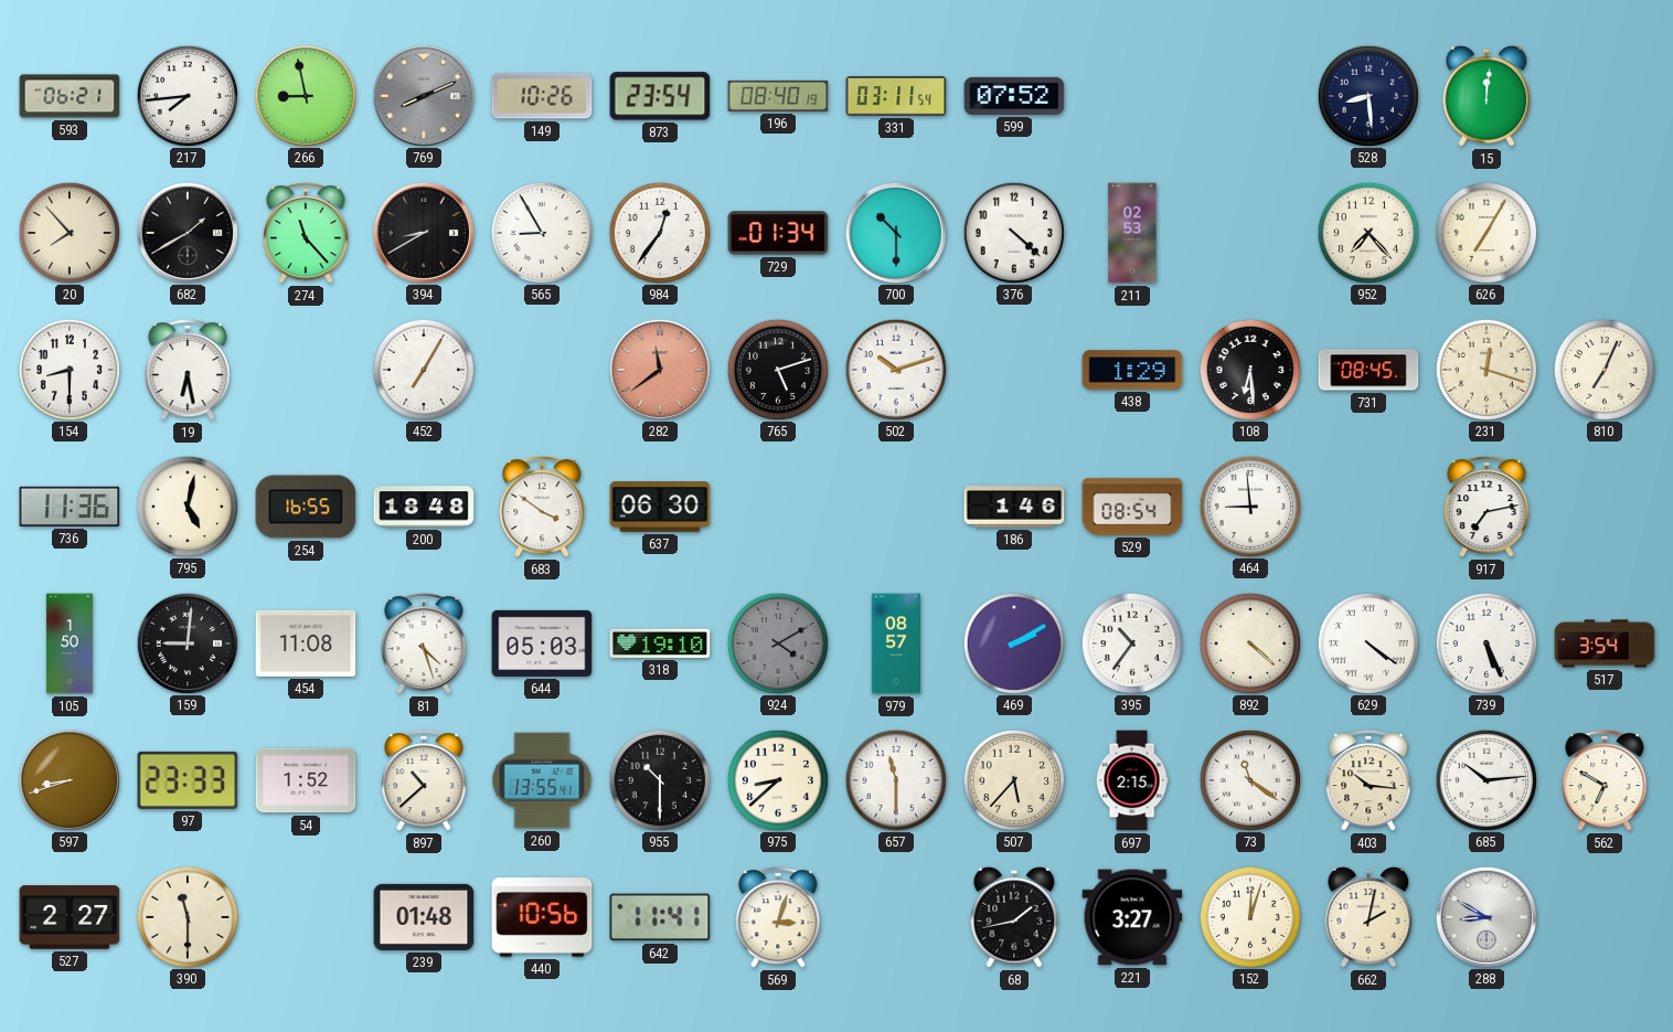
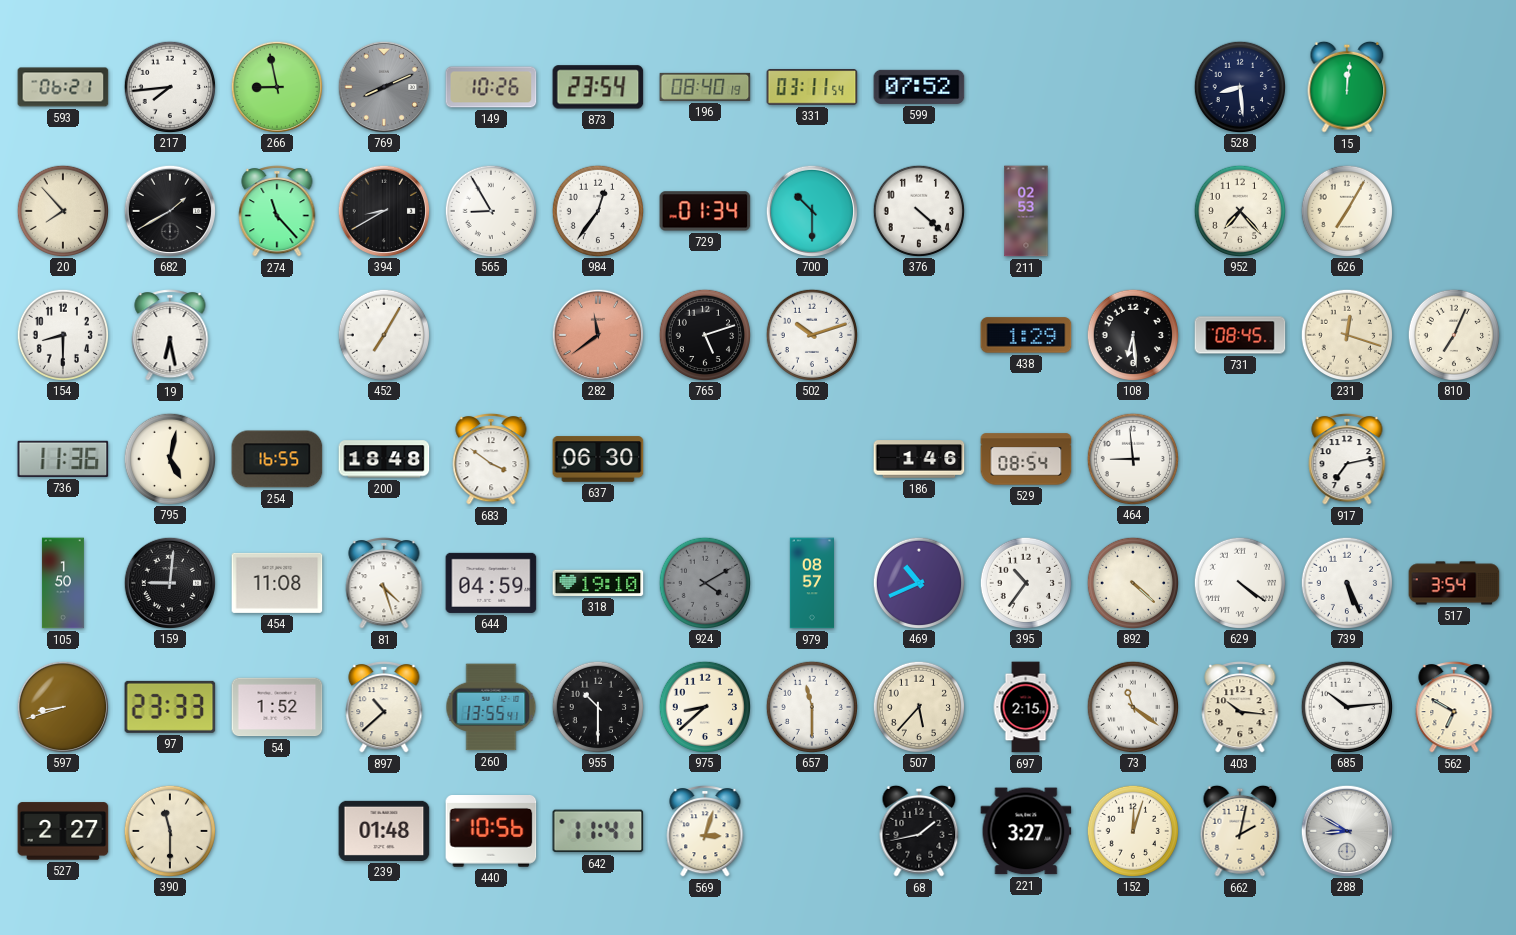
644: 05:03 -> 04:59
469: 2:10 -> 10:41
